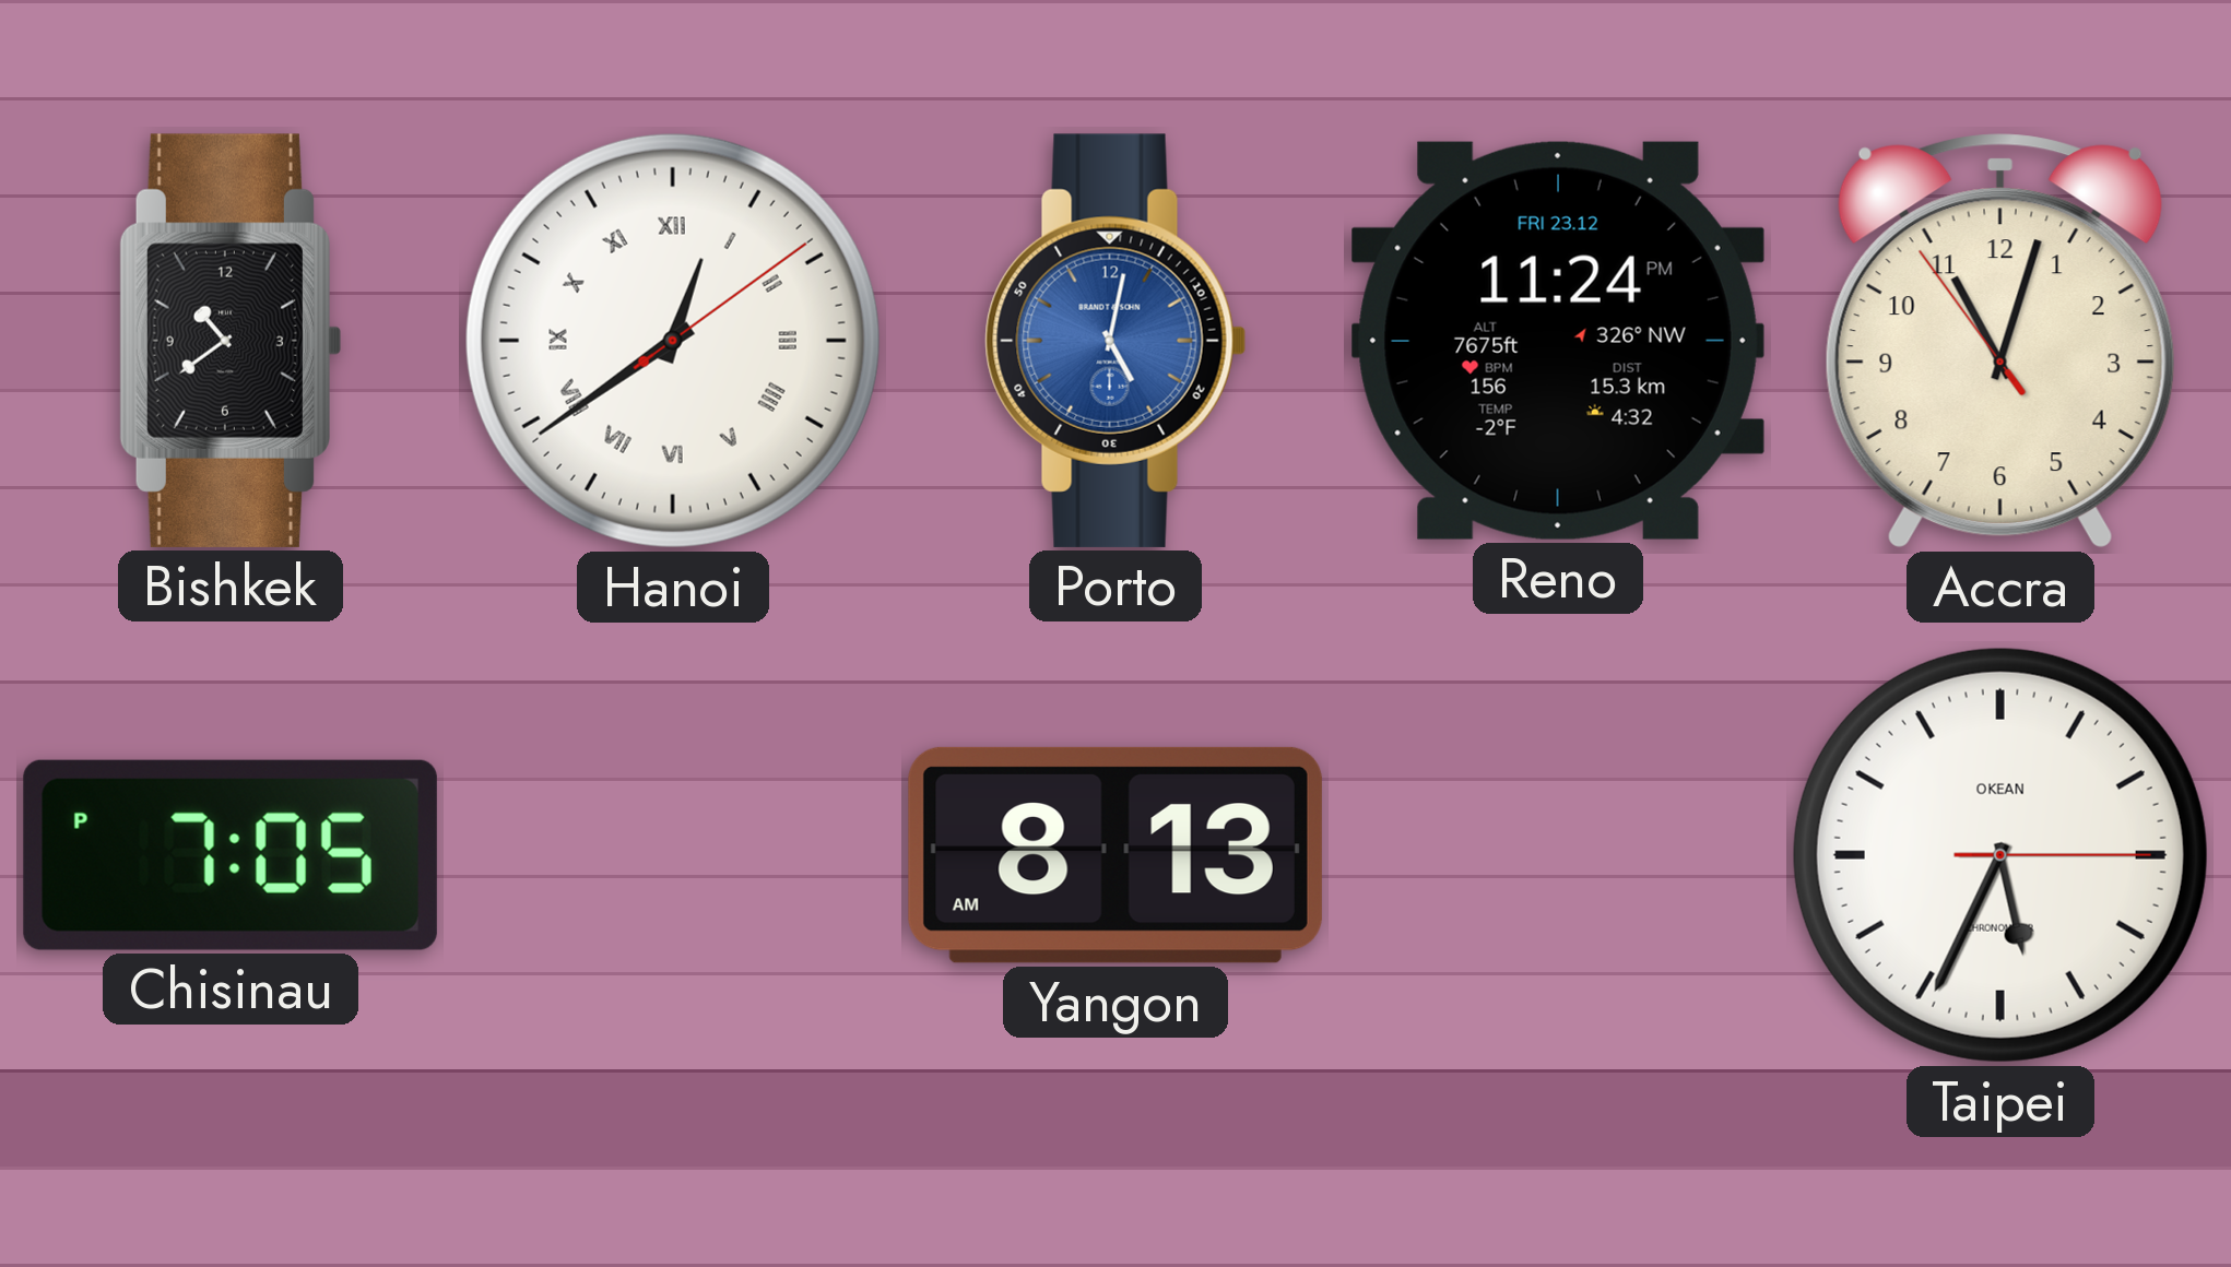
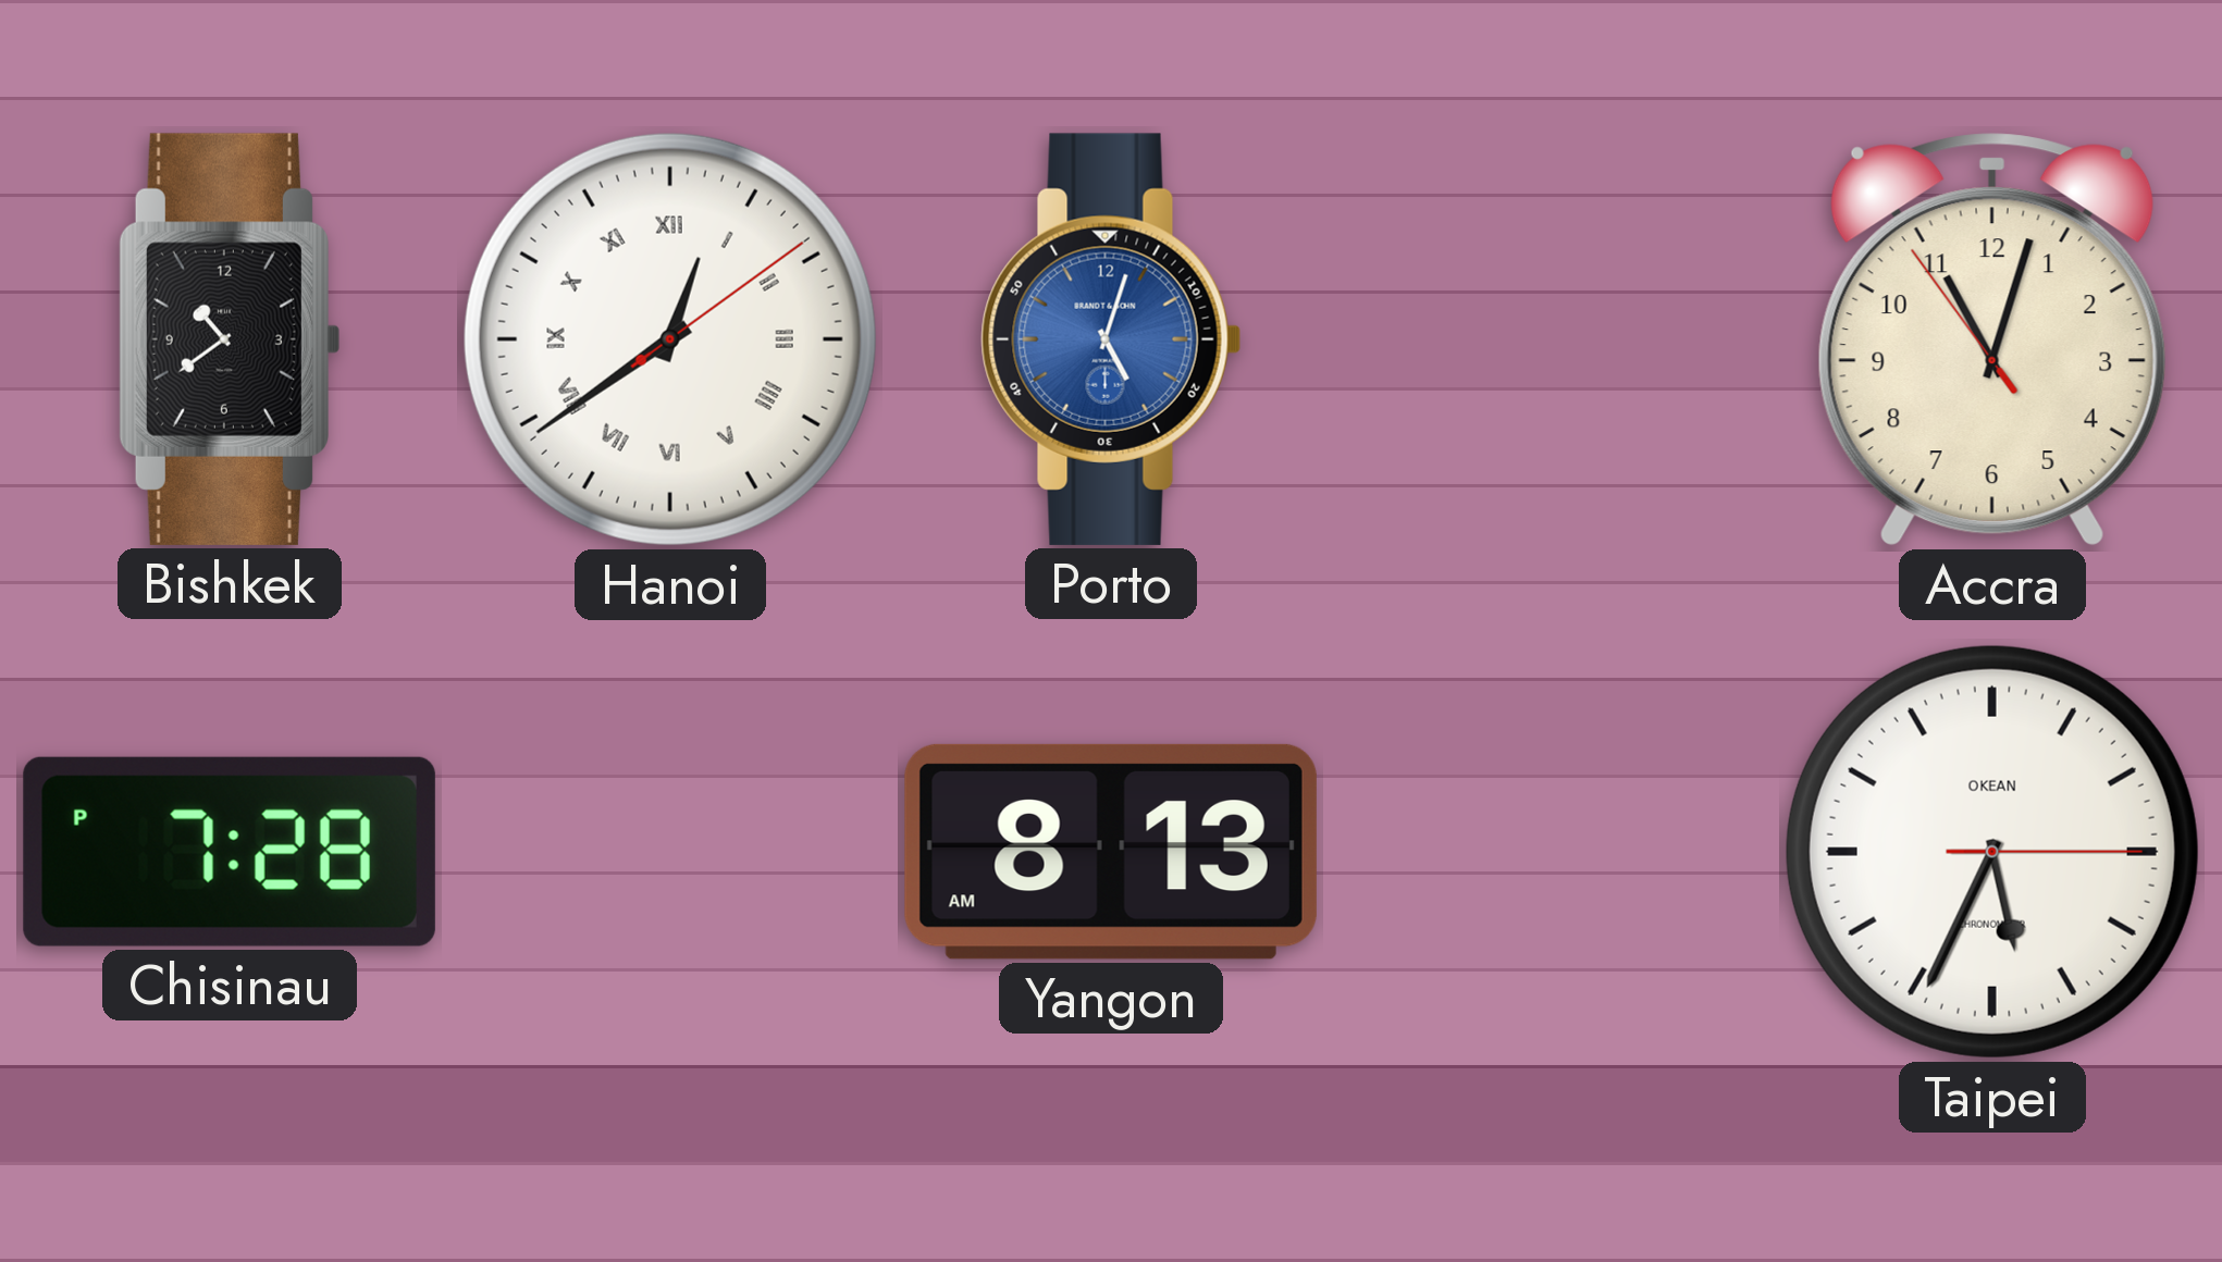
Porto: 5:02 -> 5:03
Reno: 11:24 -> none
Chisinau: 7:05 -> 7:28
